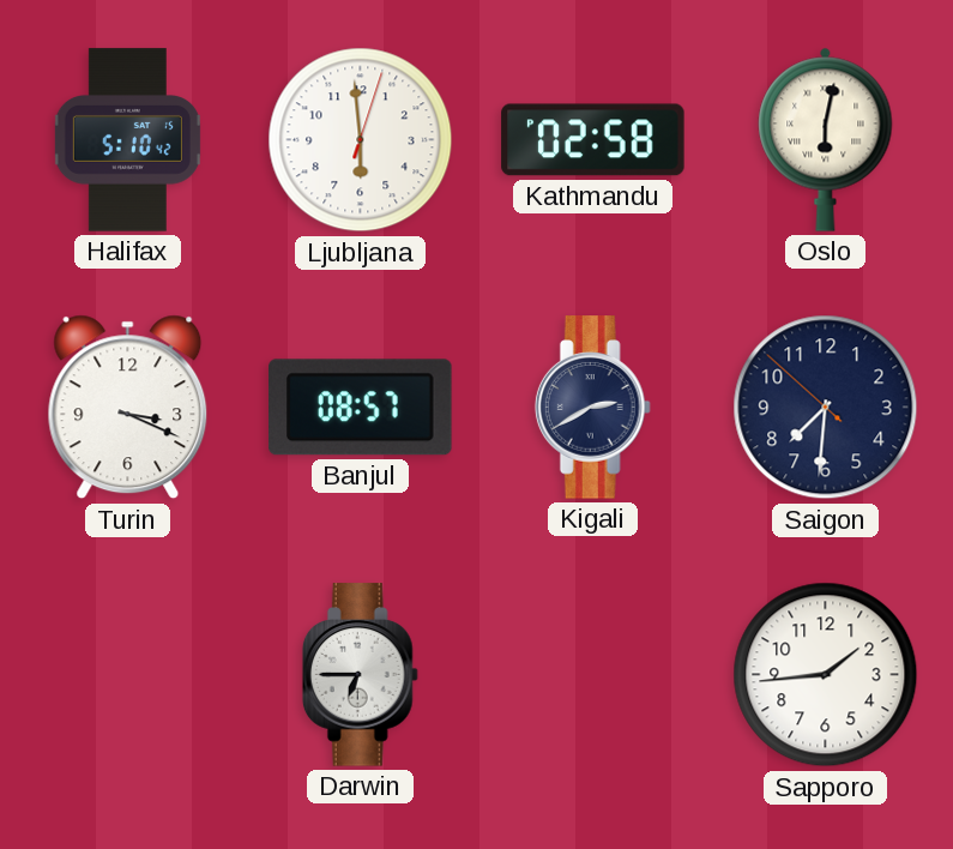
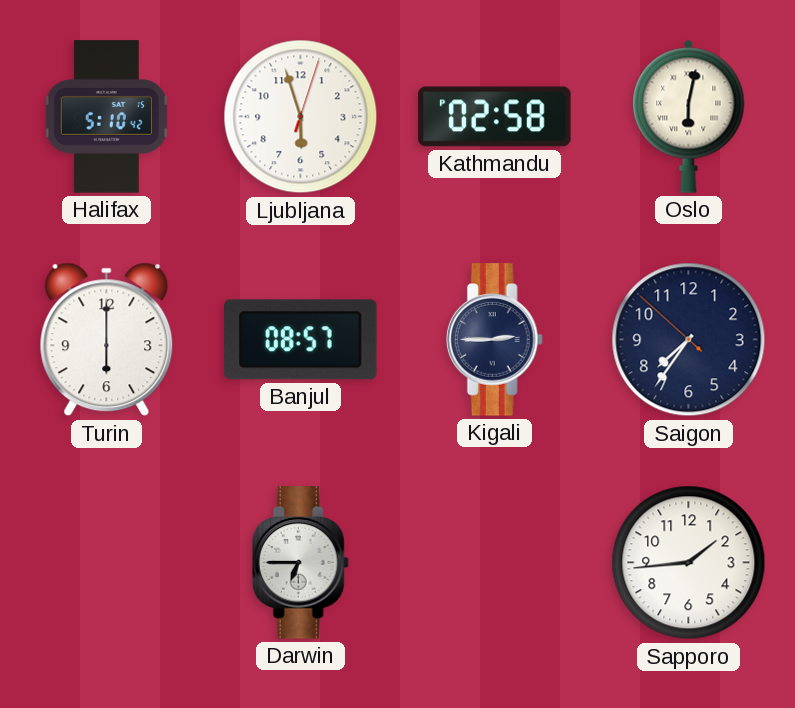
Ljubljana: 5:59 -> 5:57
Turin: 3:19 -> 6:00
Kigali: 2:40 -> 2:45
Saigon: 7:30 -> 7:35
